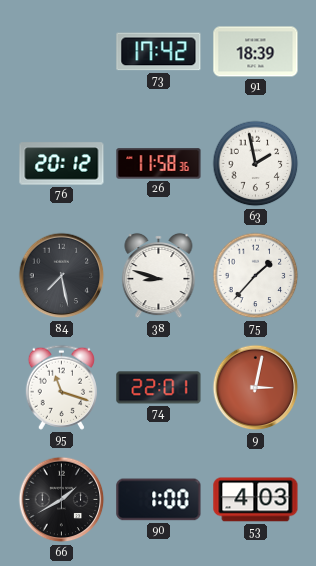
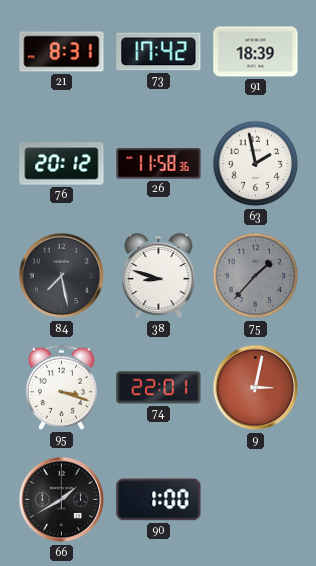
21: none -> 8:31
75 dial: white -> grey
95: 11:18 -> 3:18
53: 4:03 -> none
